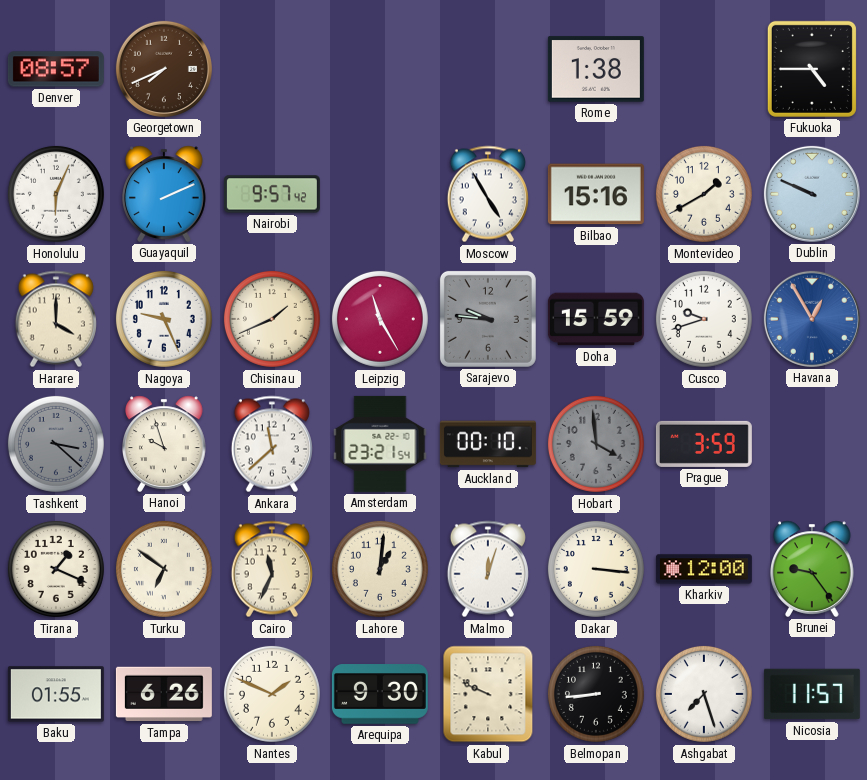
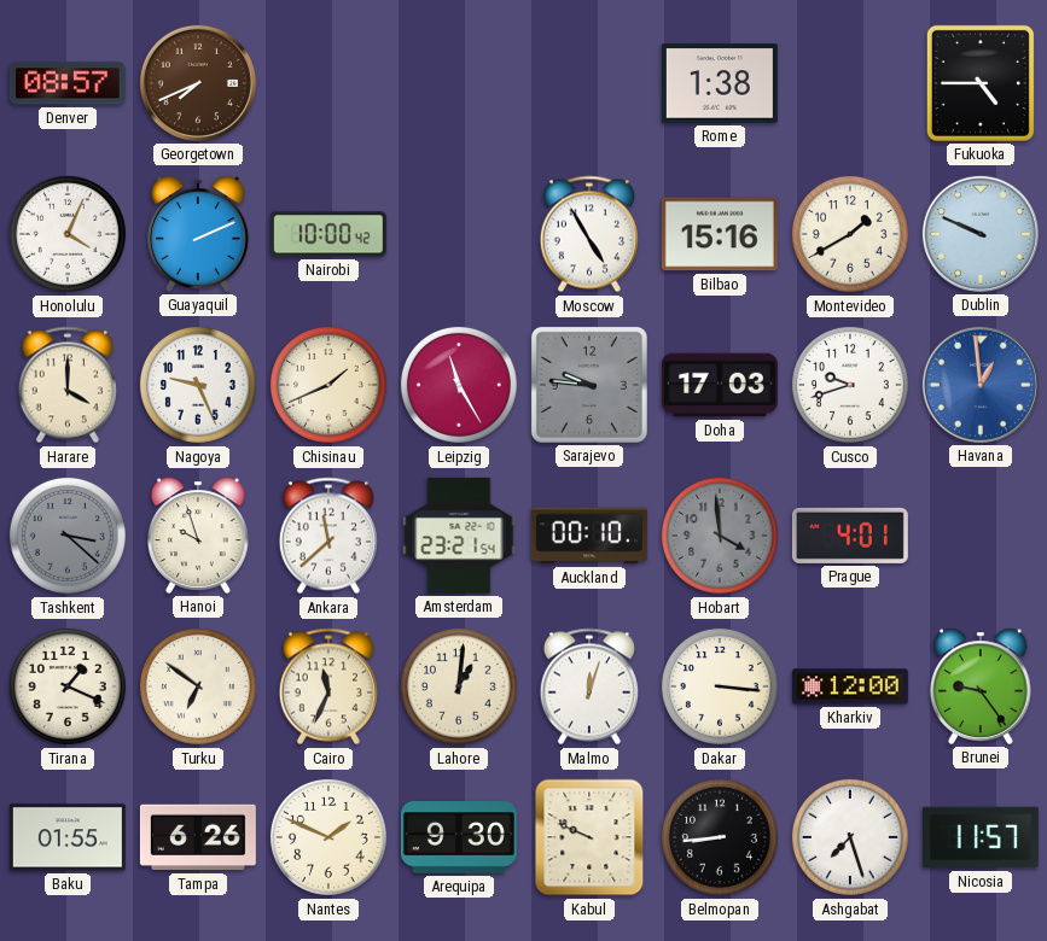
Honolulu: 6:04 -> 4:04
Nairobi: 9:57 -> 10:00
Doha: 15:59 -> 17:03
Havana: 12:55 -> 12:59
Prague: 3:59 -> 4:01
